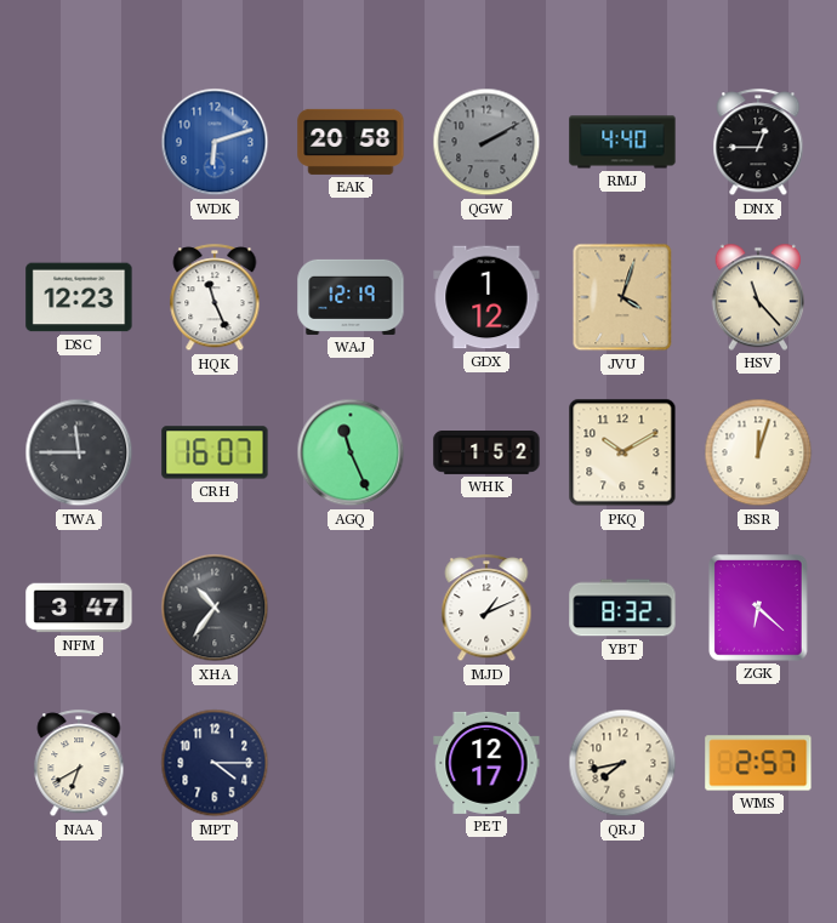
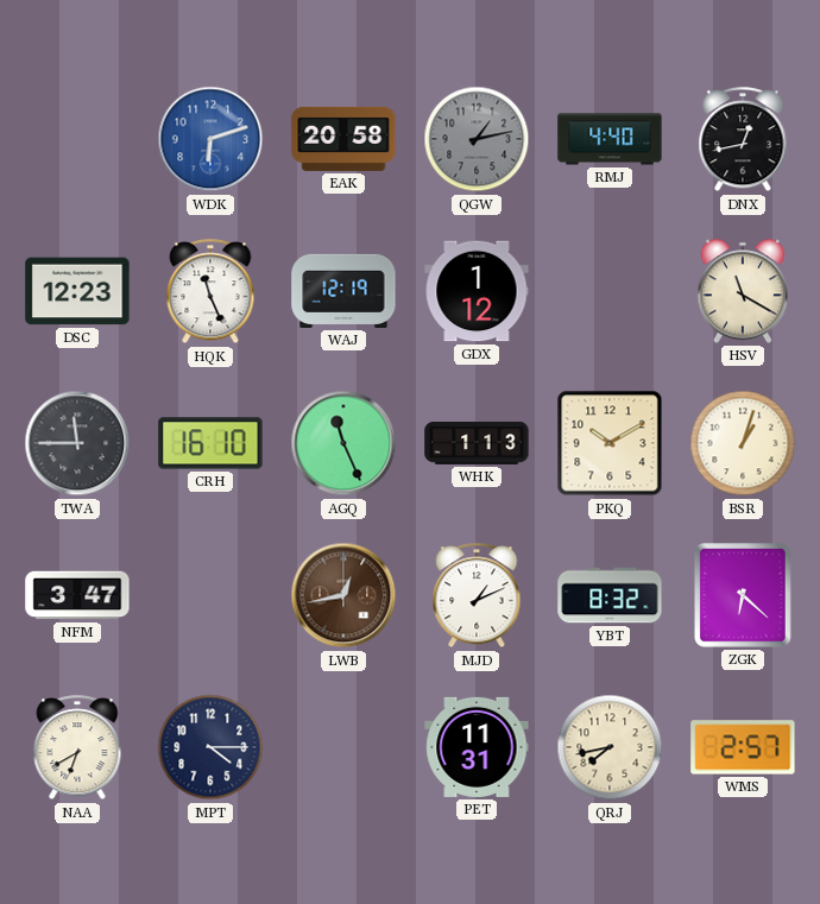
QGW: 2:10 -> 1:13
DNX: 12:45 -> 12:43
JVU: 4:03 -> none
HSV: 11:23 -> 11:20
CRH: 16:07 -> 16:10
WHK: 1:52 -> 1:13
BSR: 12:03 -> 1:03
XHA: 10:36 -> none
LWB: none -> 12:43
PET: 12:17 -> 11:31
